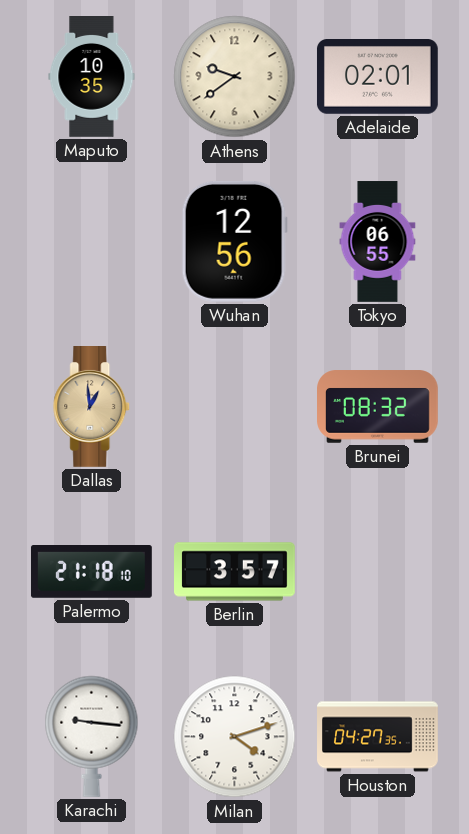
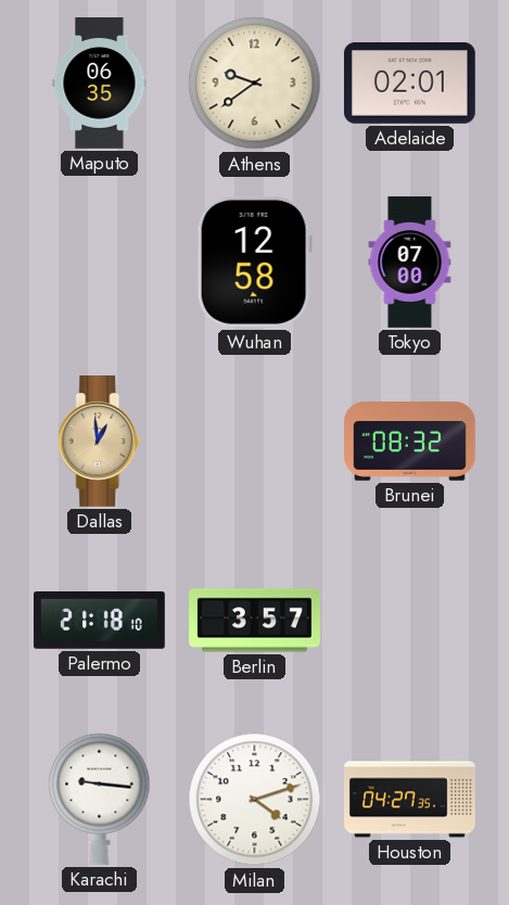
Maputo: 10:35 -> 06:35
Wuhan: 12:56 -> 12:58
Tokyo: 06:55 -> 07:00
